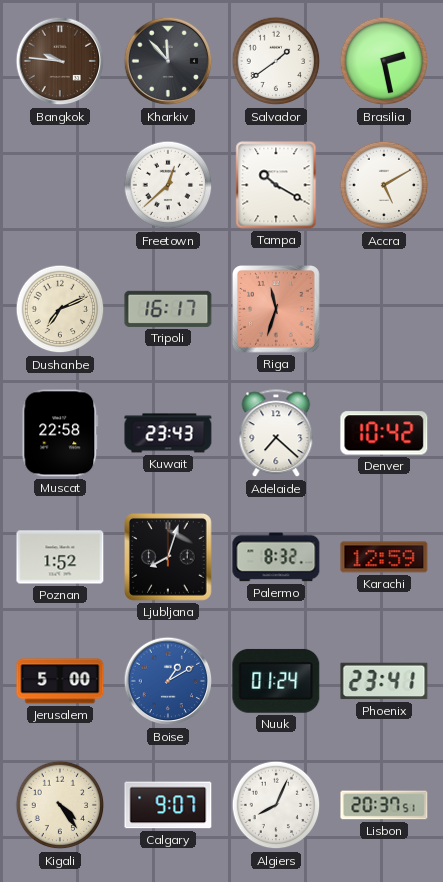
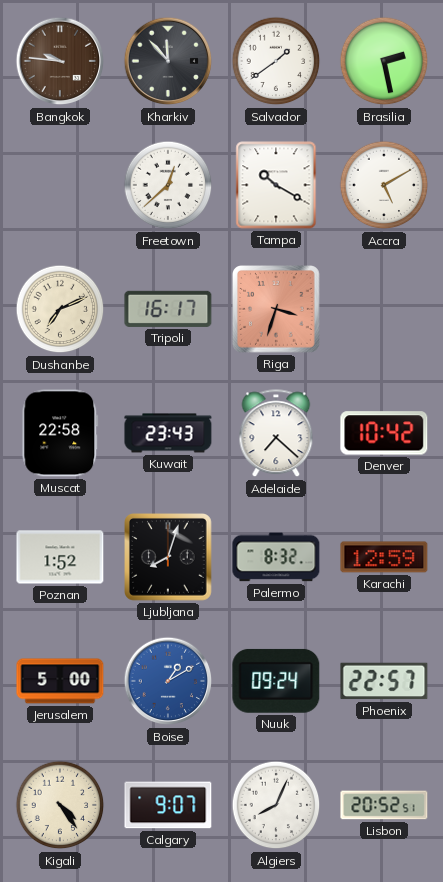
Riga: 11:33 -> 3:33
Nuuk: 01:24 -> 09:24
Phoenix: 23:41 -> 22:57
Lisbon: 20:37 -> 20:52
